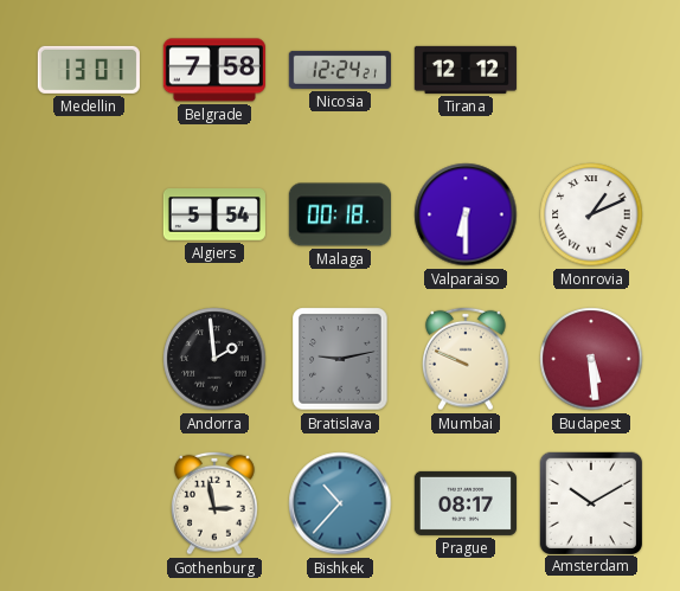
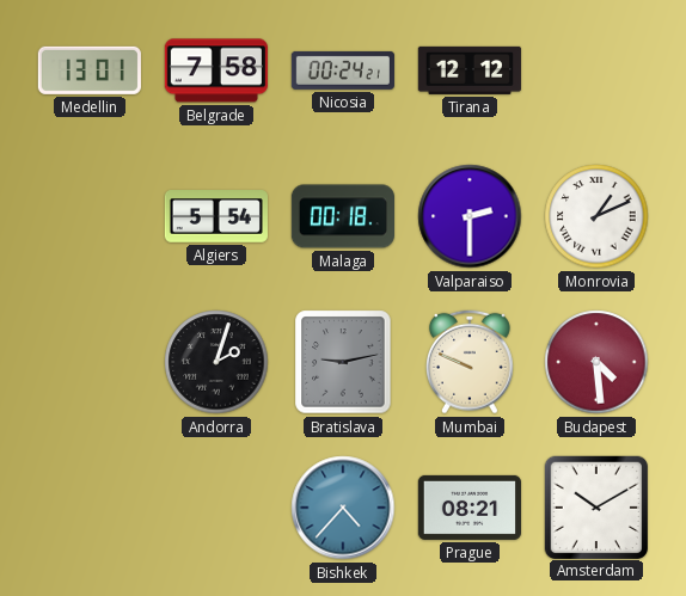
Nicosia: 12:24 -> 00:24
Valparaiso: 6:30 -> 2:30
Andorra: 1:59 -> 2:03
Budapest: 5:29 -> 4:29
Gothenburg: 2:58 -> none
Bishkek: 10:37 -> 4:37
Prague: 08:17 -> 08:21
